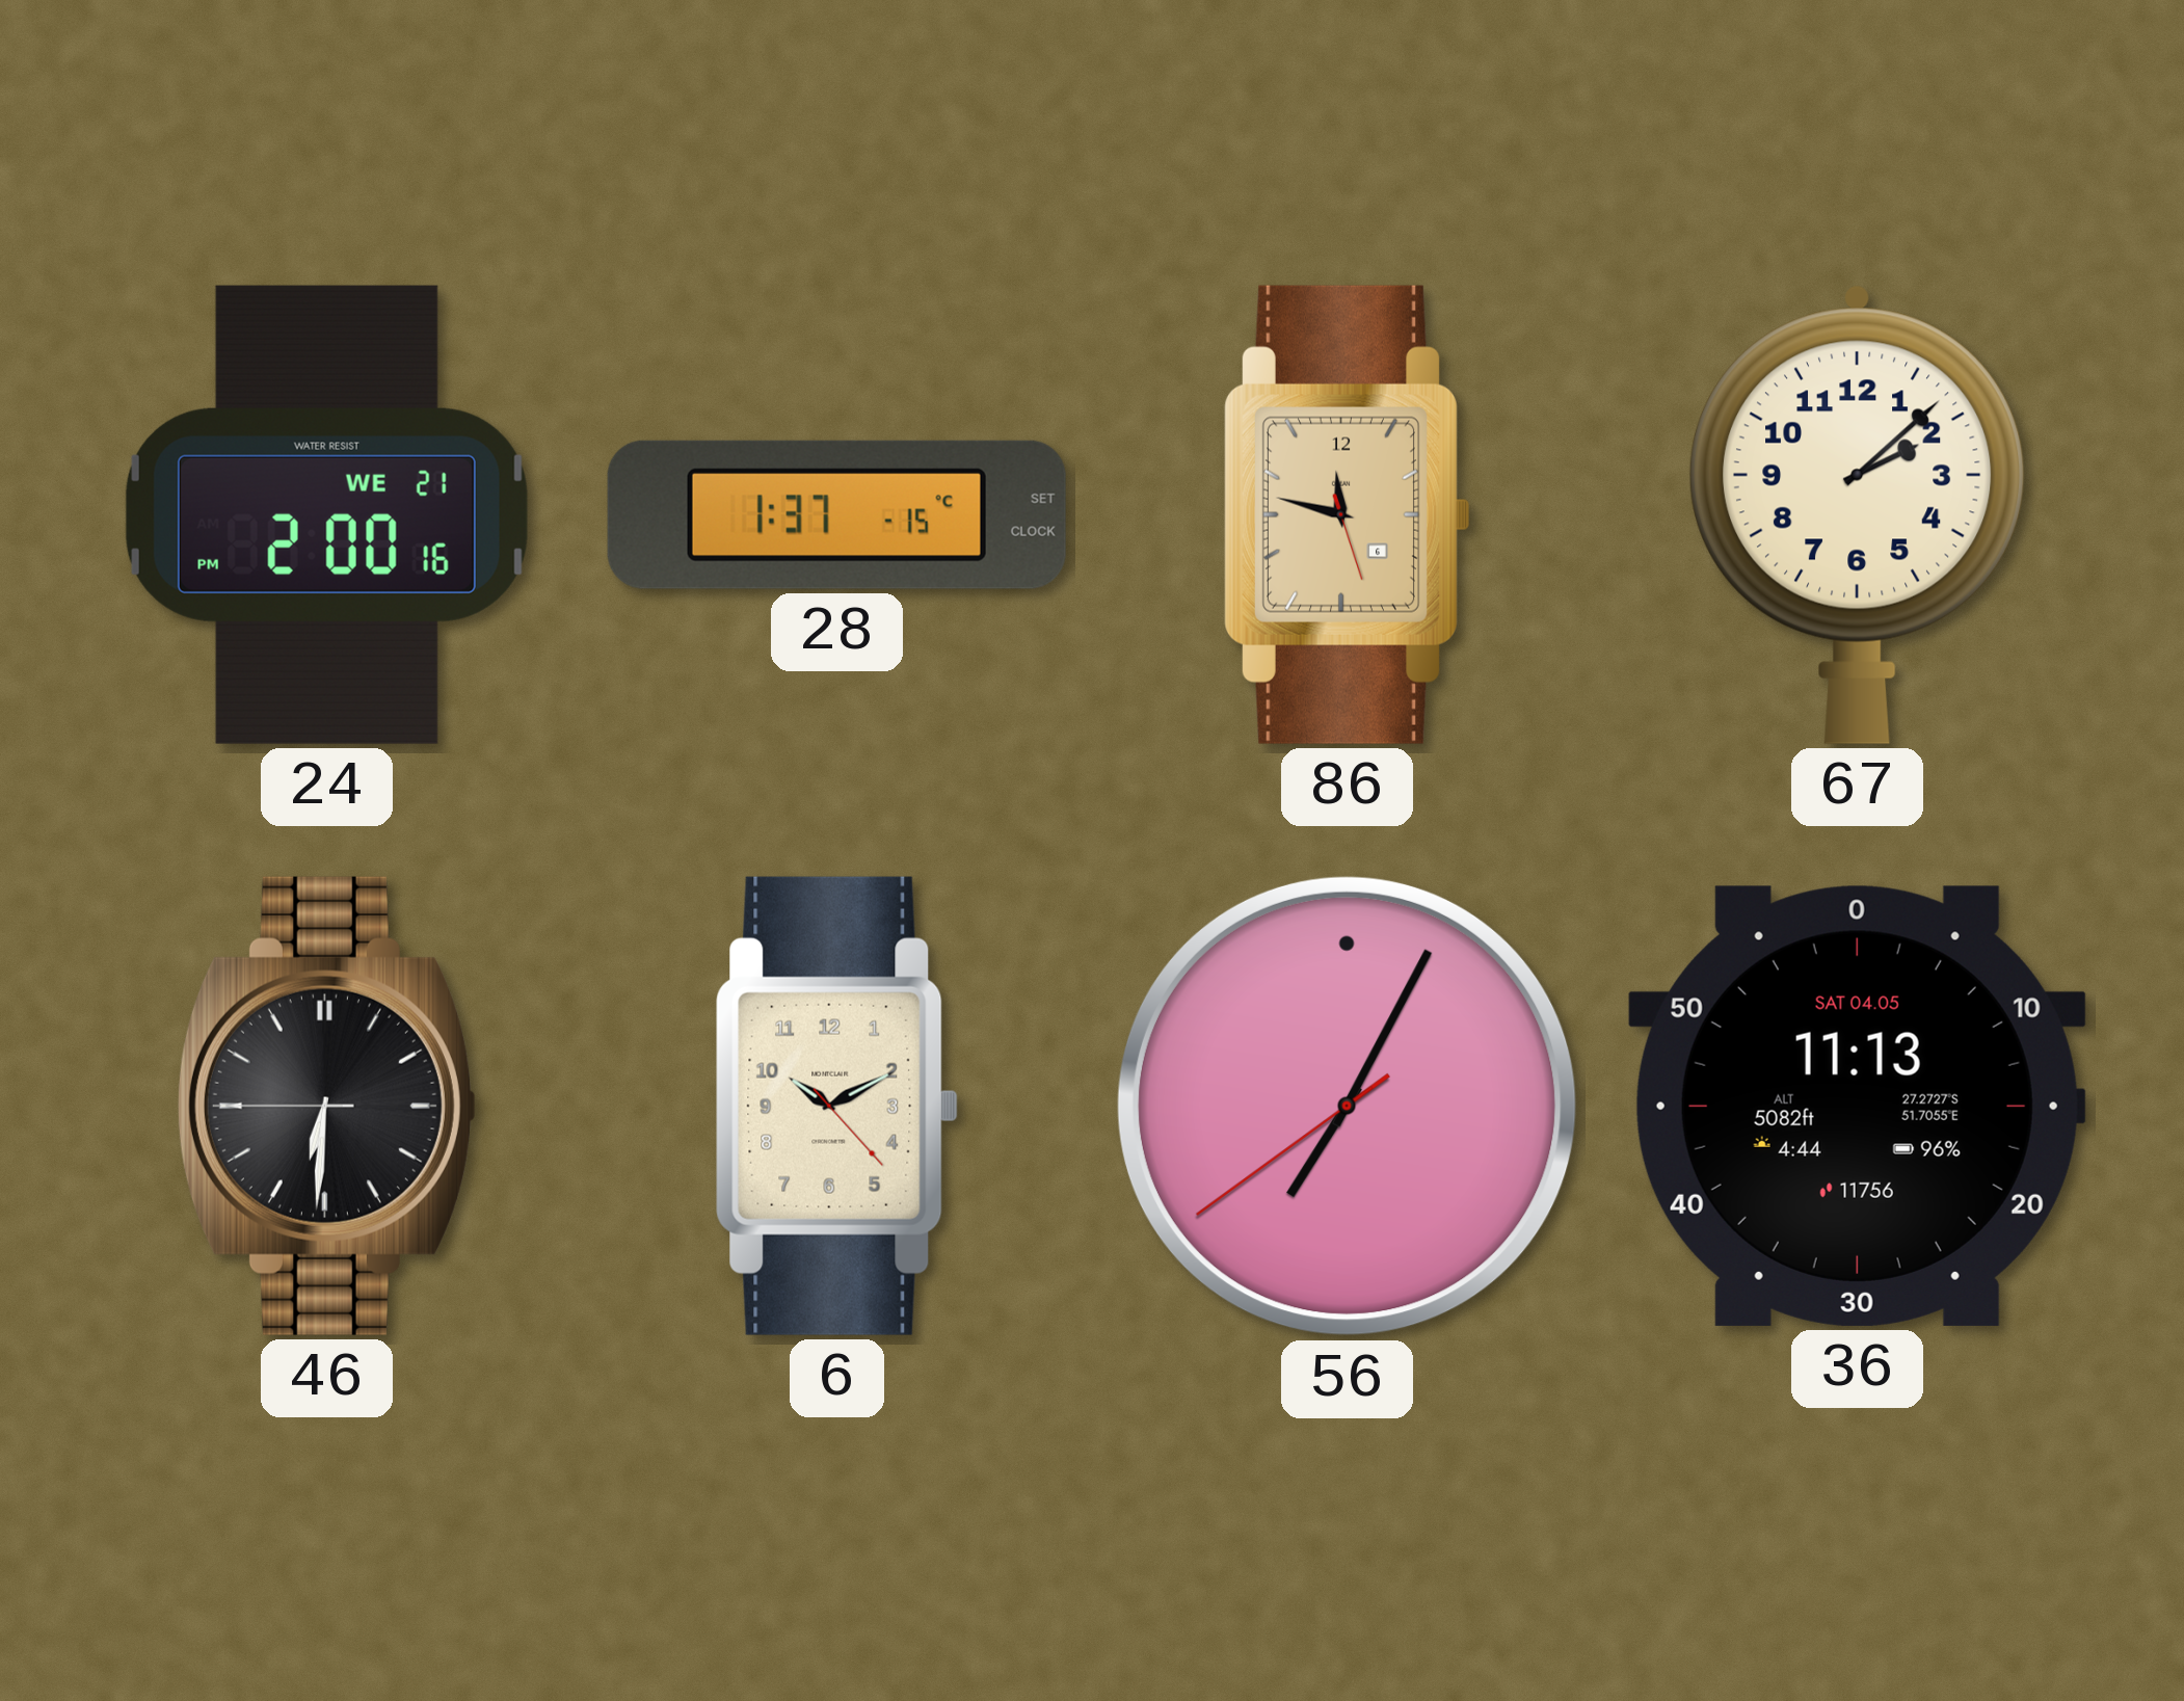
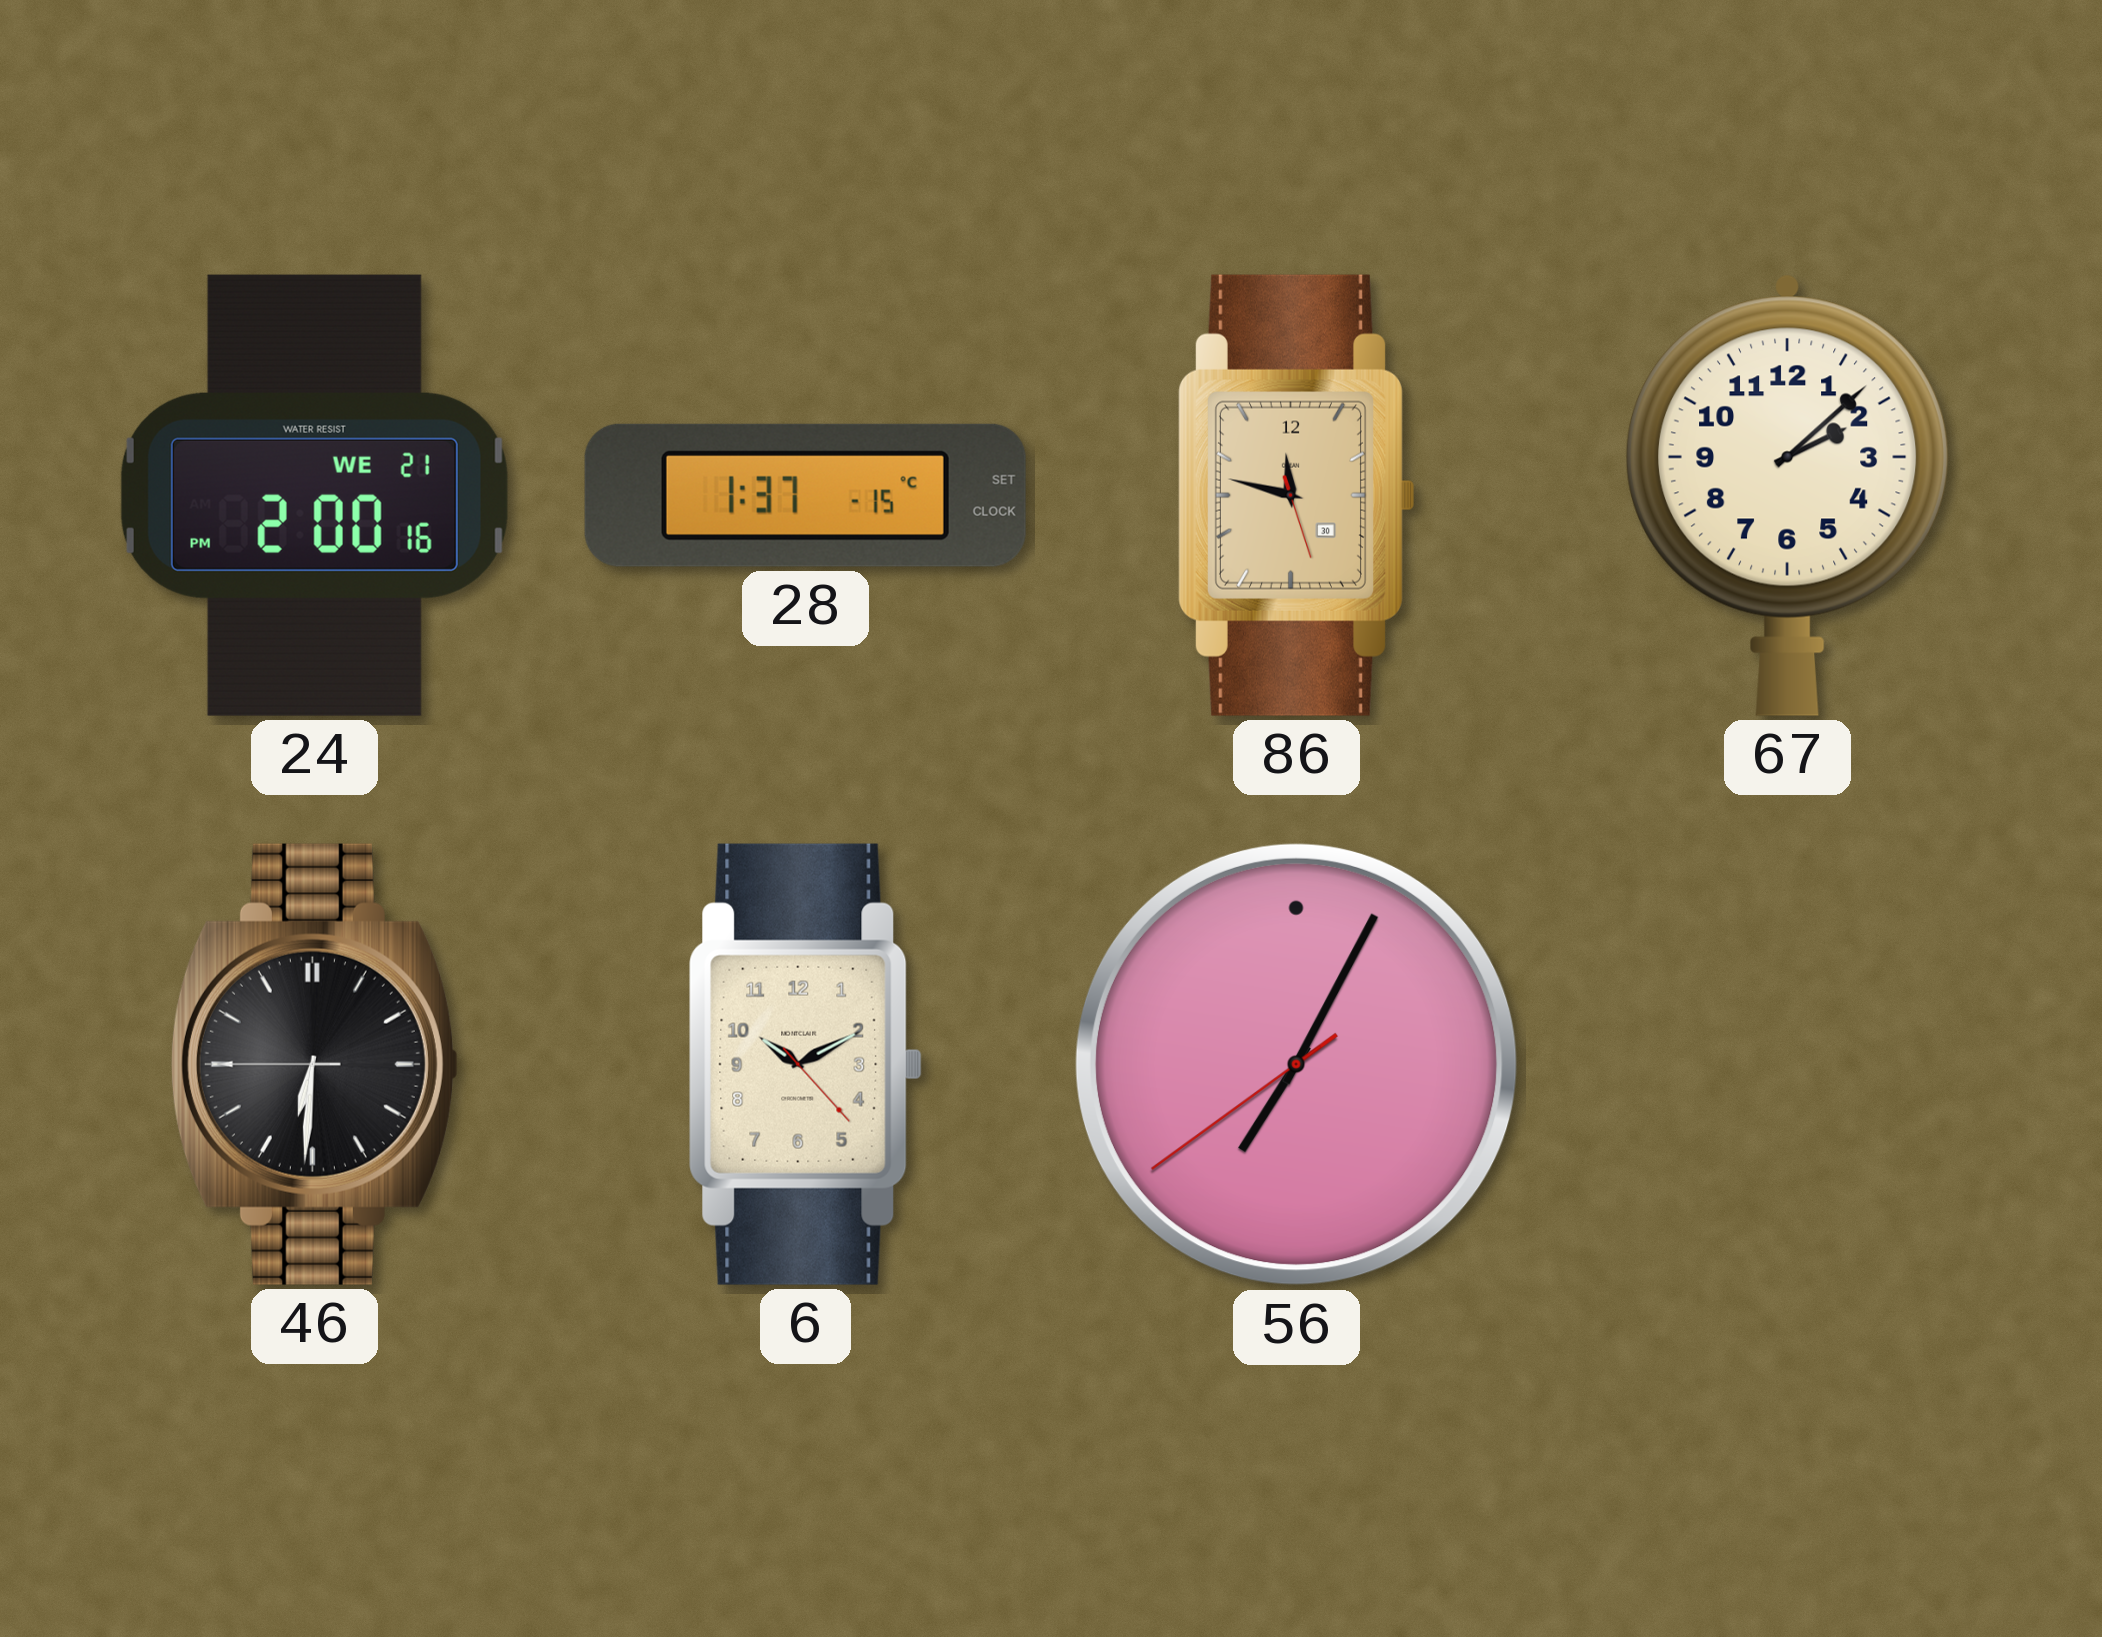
86 date: 6 -> 30
36: 11:13 -> none
